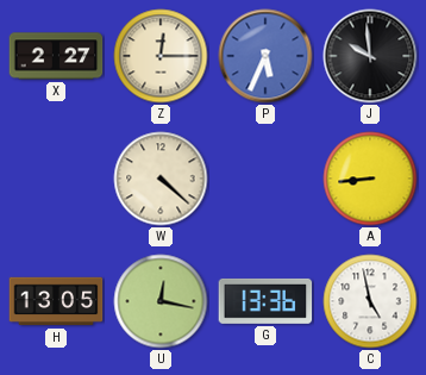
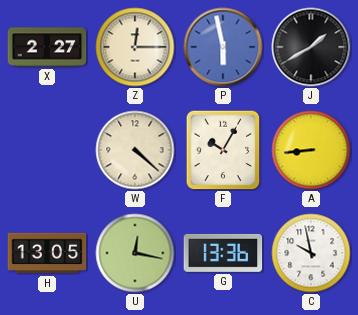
P: 5:34 -> 5:58
J: 9:59 -> 1:40
F: none -> 10:05
C: 4:58 -> 9:58
